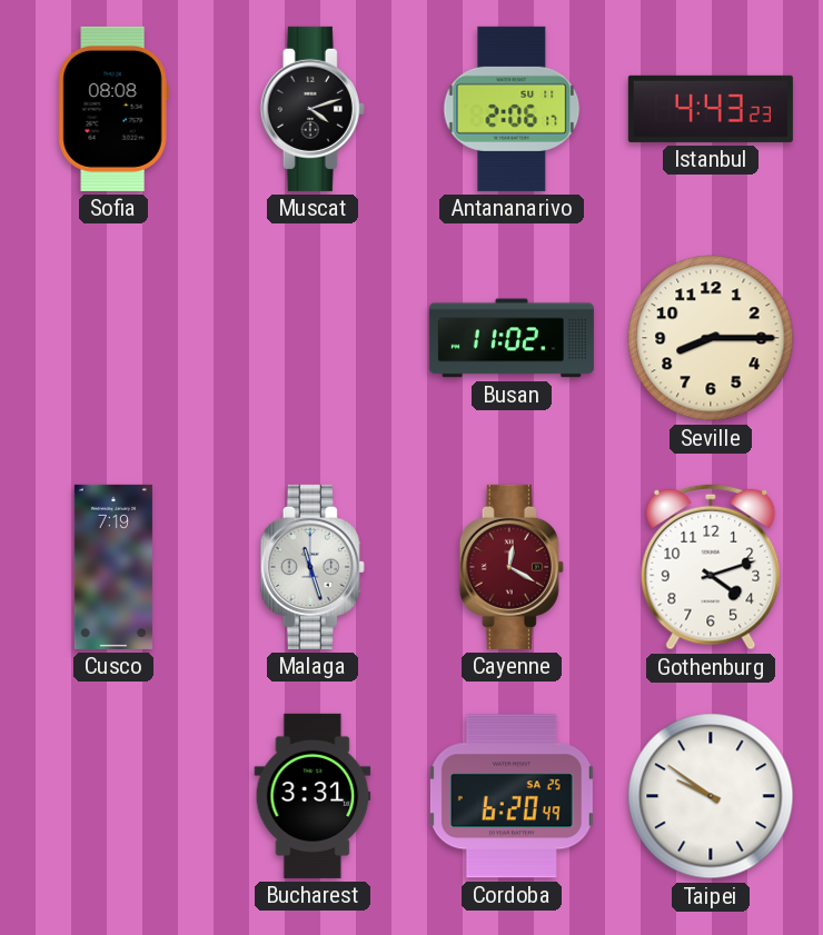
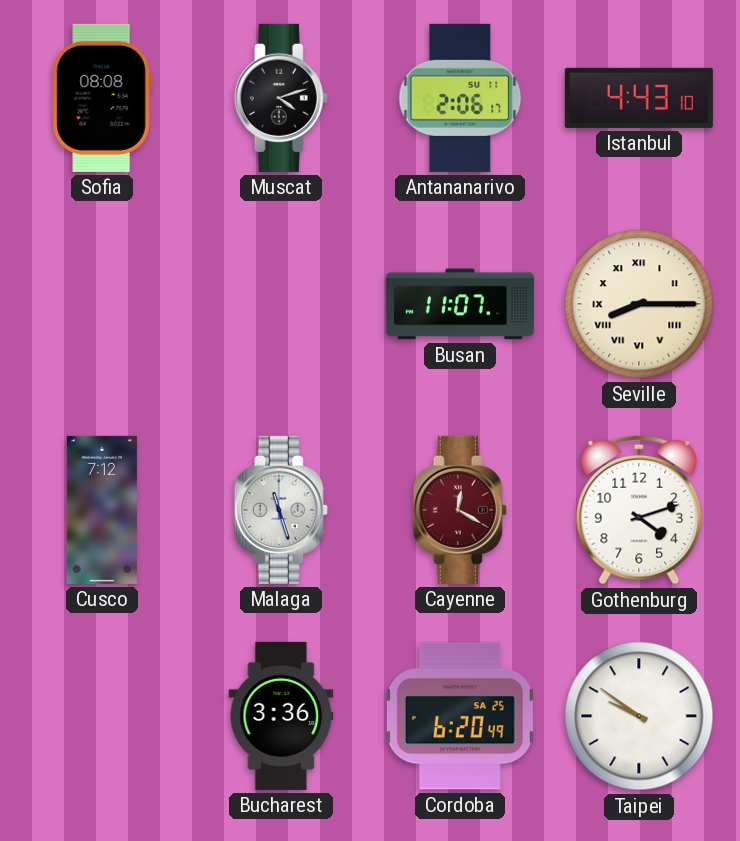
Istanbul: 4:43:23 -> 4:43:10
Busan: 11:02 -> 11:07
Seville numerals: Arabic -> Roman
Cusco: 7:19 -> 7:12
Bucharest: 3:31 -> 3:36
